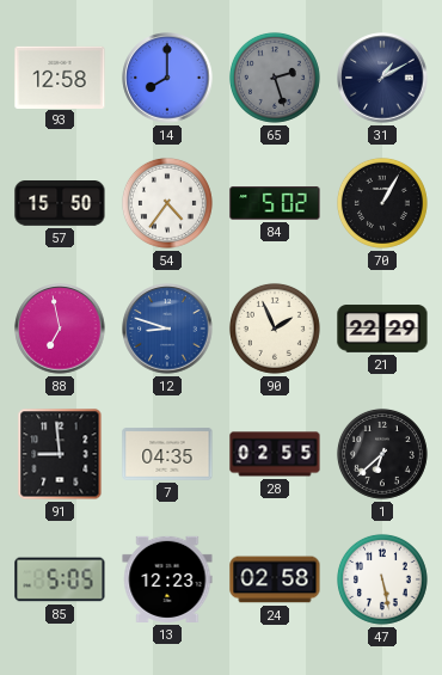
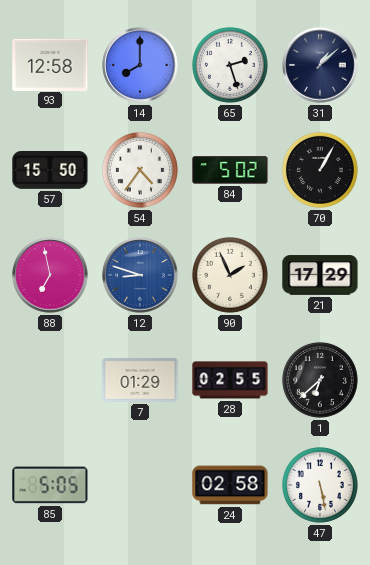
65 dial: grey -> white
31: 1:10 -> 1:08
21: 22:29 -> 17:29
91: 8:59 -> none
7: 04:35 -> 01:29
13: 12:23 -> none
